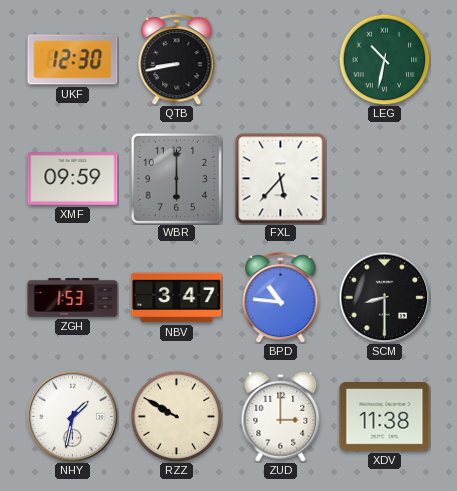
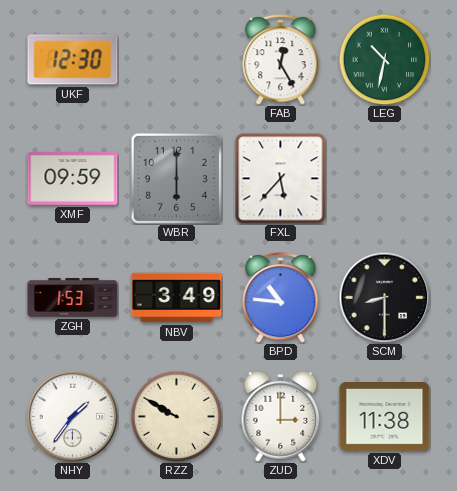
QTB: 8:43 -> none
FAB: none -> 12:25
NBV: 3:47 -> 3:49
NHY: 1:32 -> 1:36
